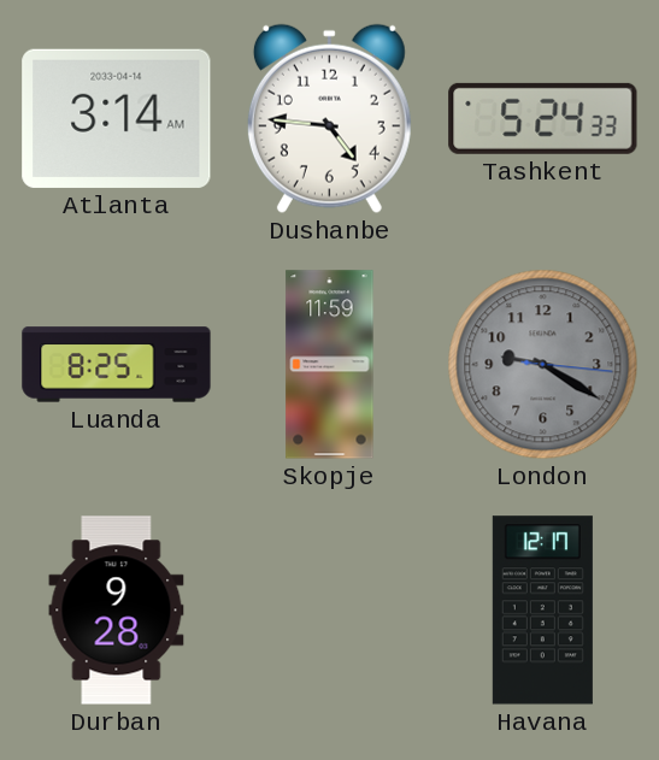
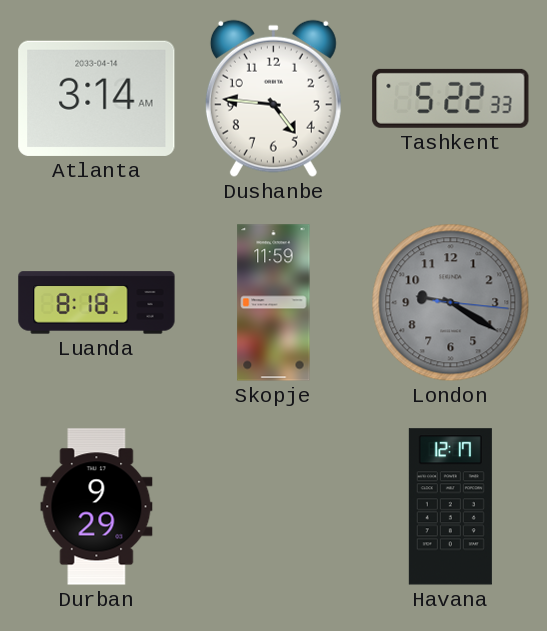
Tashkent: 5:24 -> 5:22
Luanda: 8:25 -> 8:18
Durban: 9:28 -> 9:29
